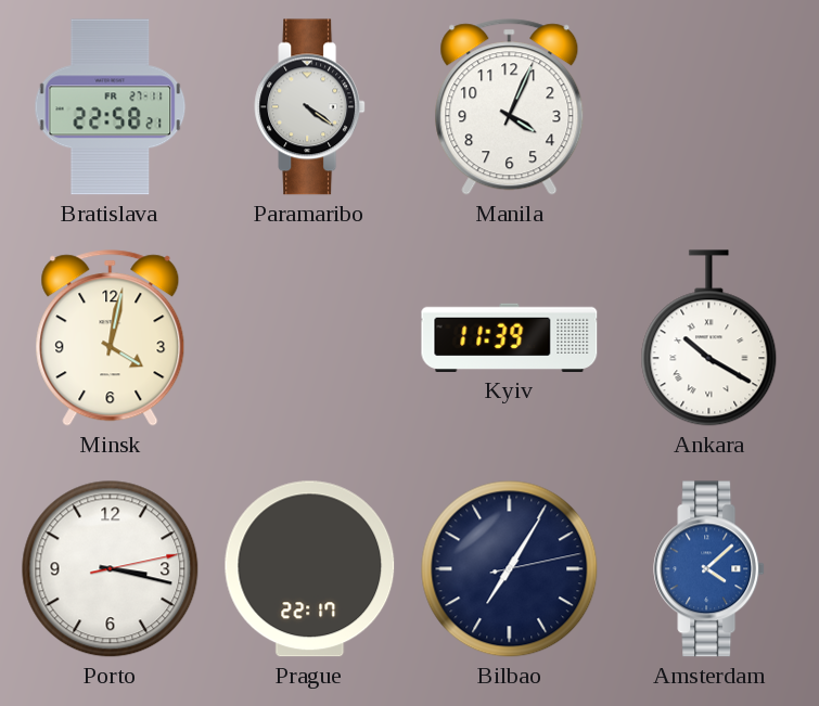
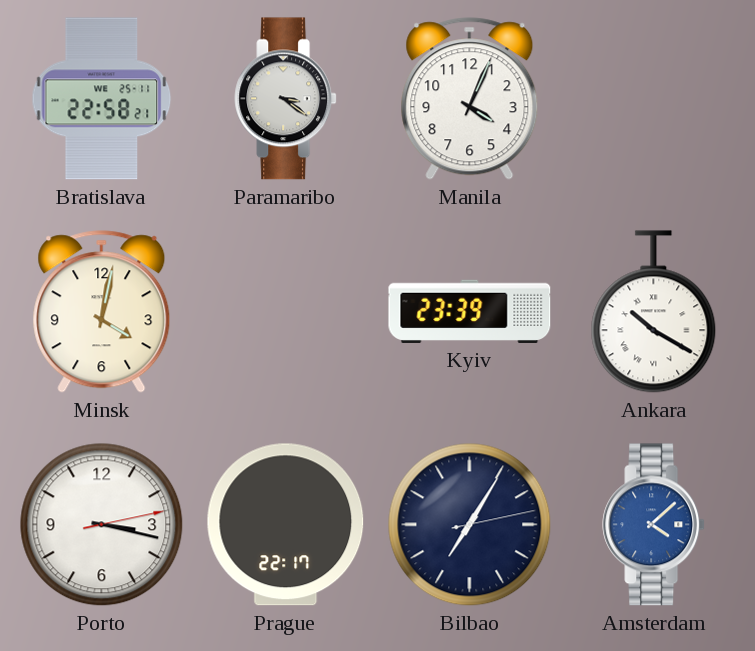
Bratislava date: FR 27-11 -> WE 25-11
Paramaribo: 4:21 -> 3:21
Kyiv: 11:39 -> 23:39
